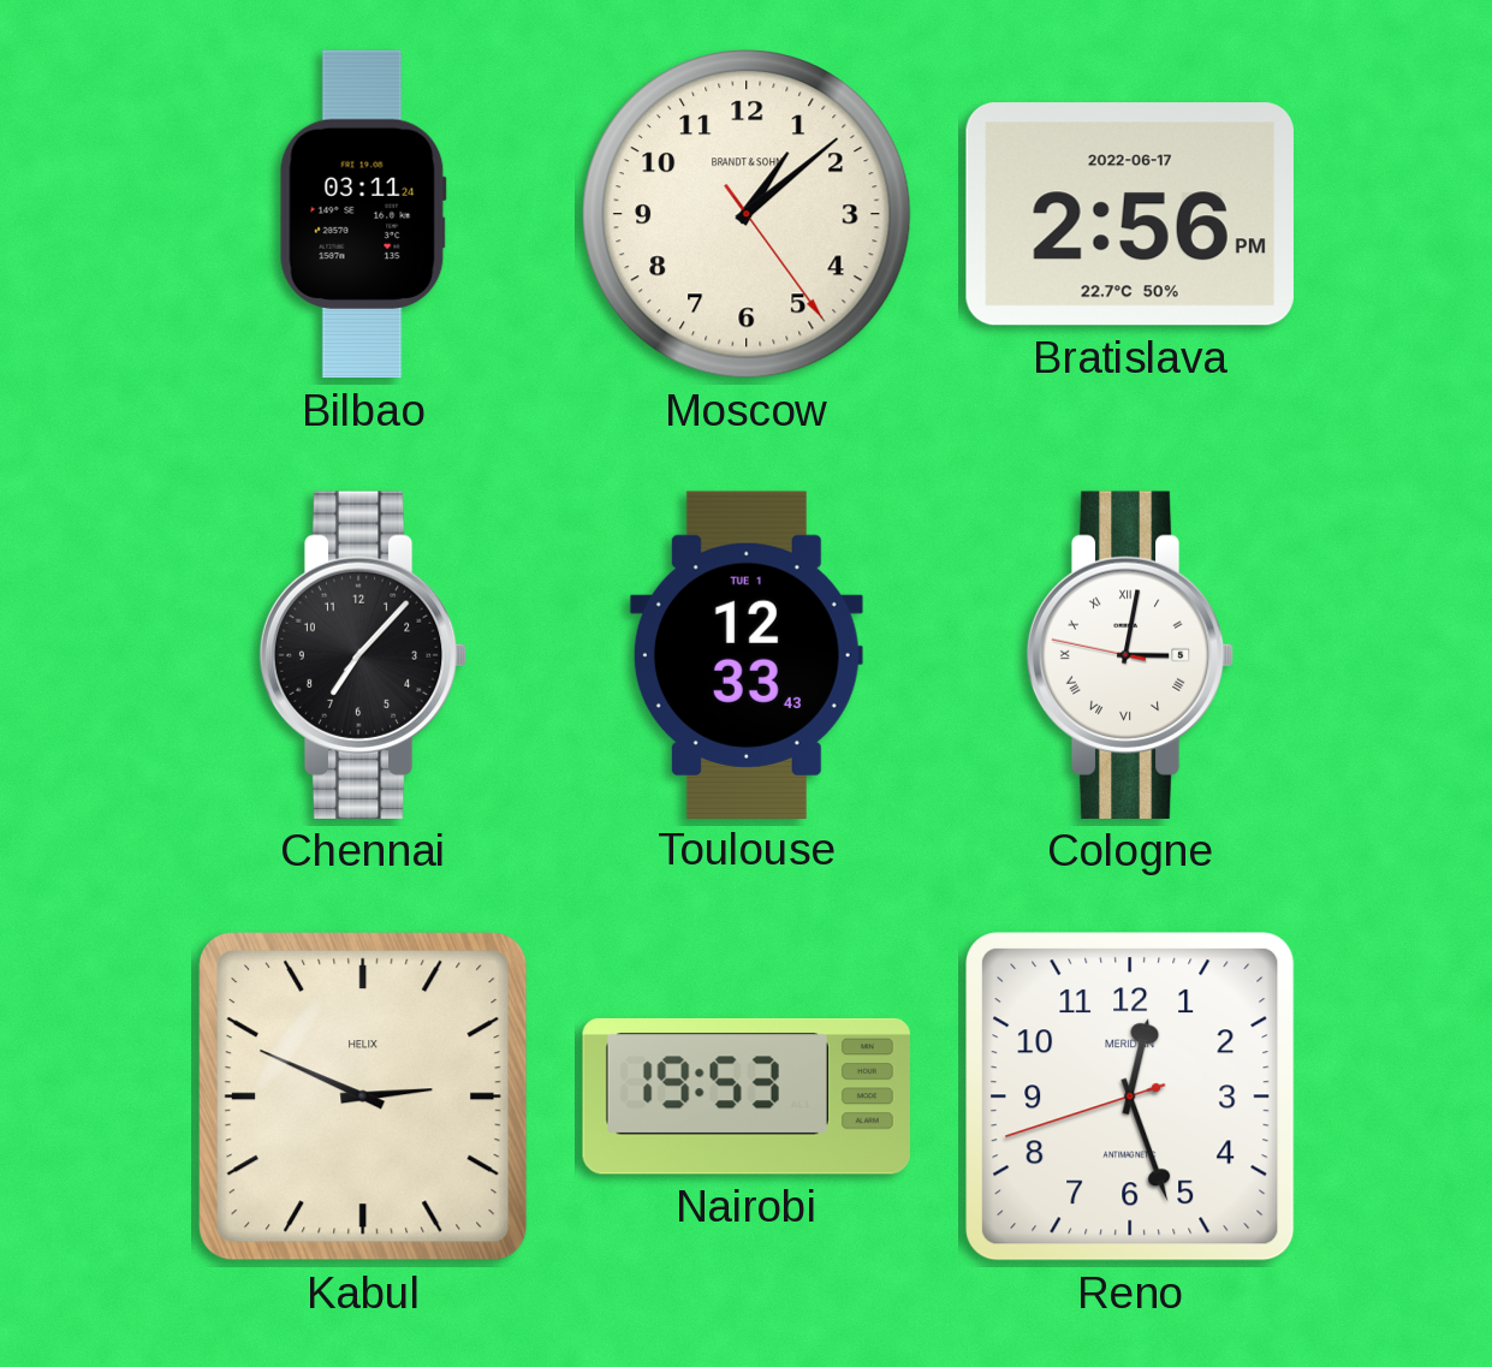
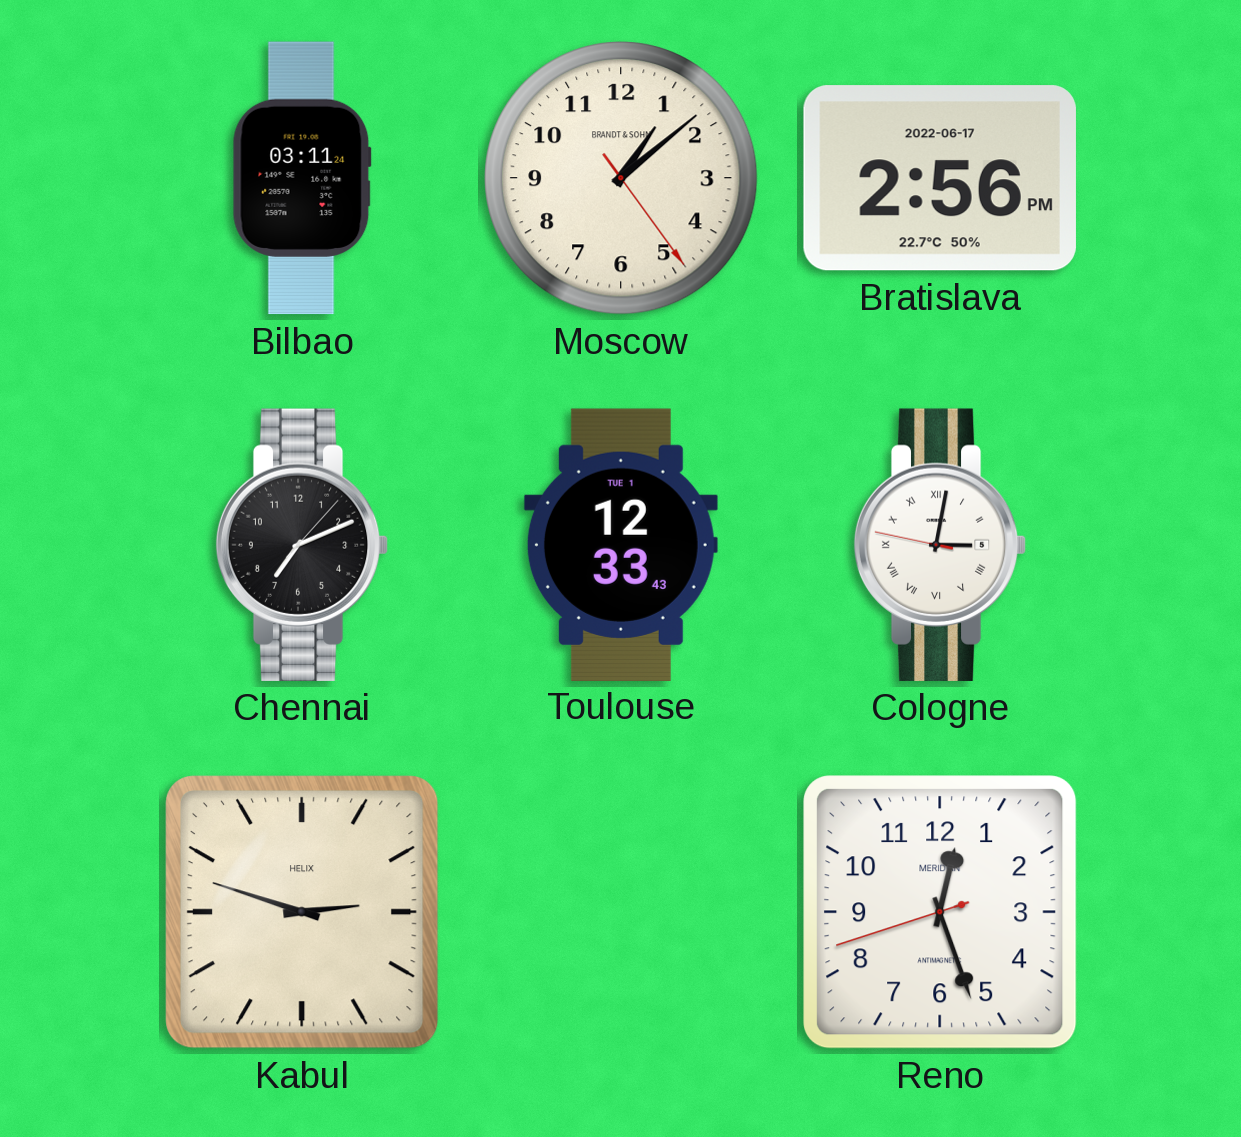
Chennai: 7:07 -> 7:11
Kabul: 2:49 -> 2:48
Nairobi: 19:53 -> none
